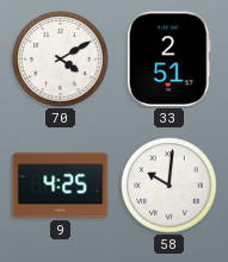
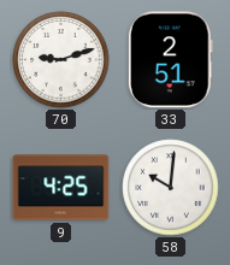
70: 4:10 -> 9:12
